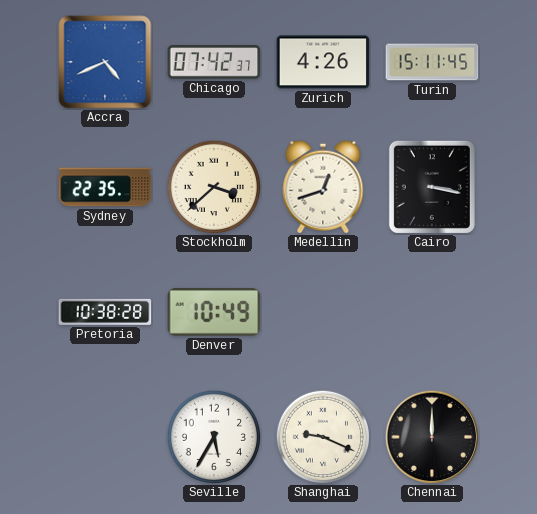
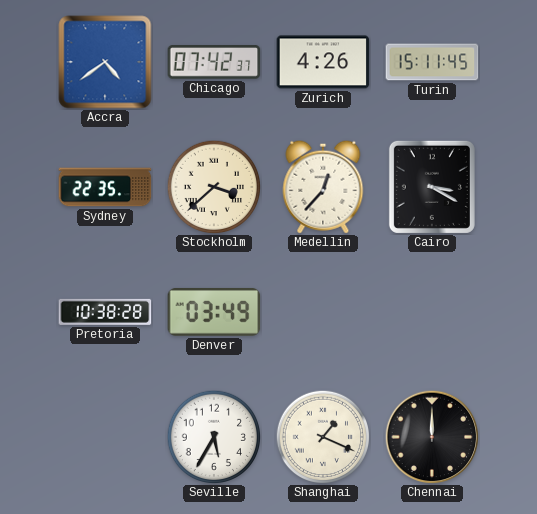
Accra: 4:41 -> 4:39
Medellin: 12:42 -> 12:37
Cairo: 3:17 -> 3:20
Denver: 10:49 -> 03:49
Shanghai: 9:19 -> 1:19
